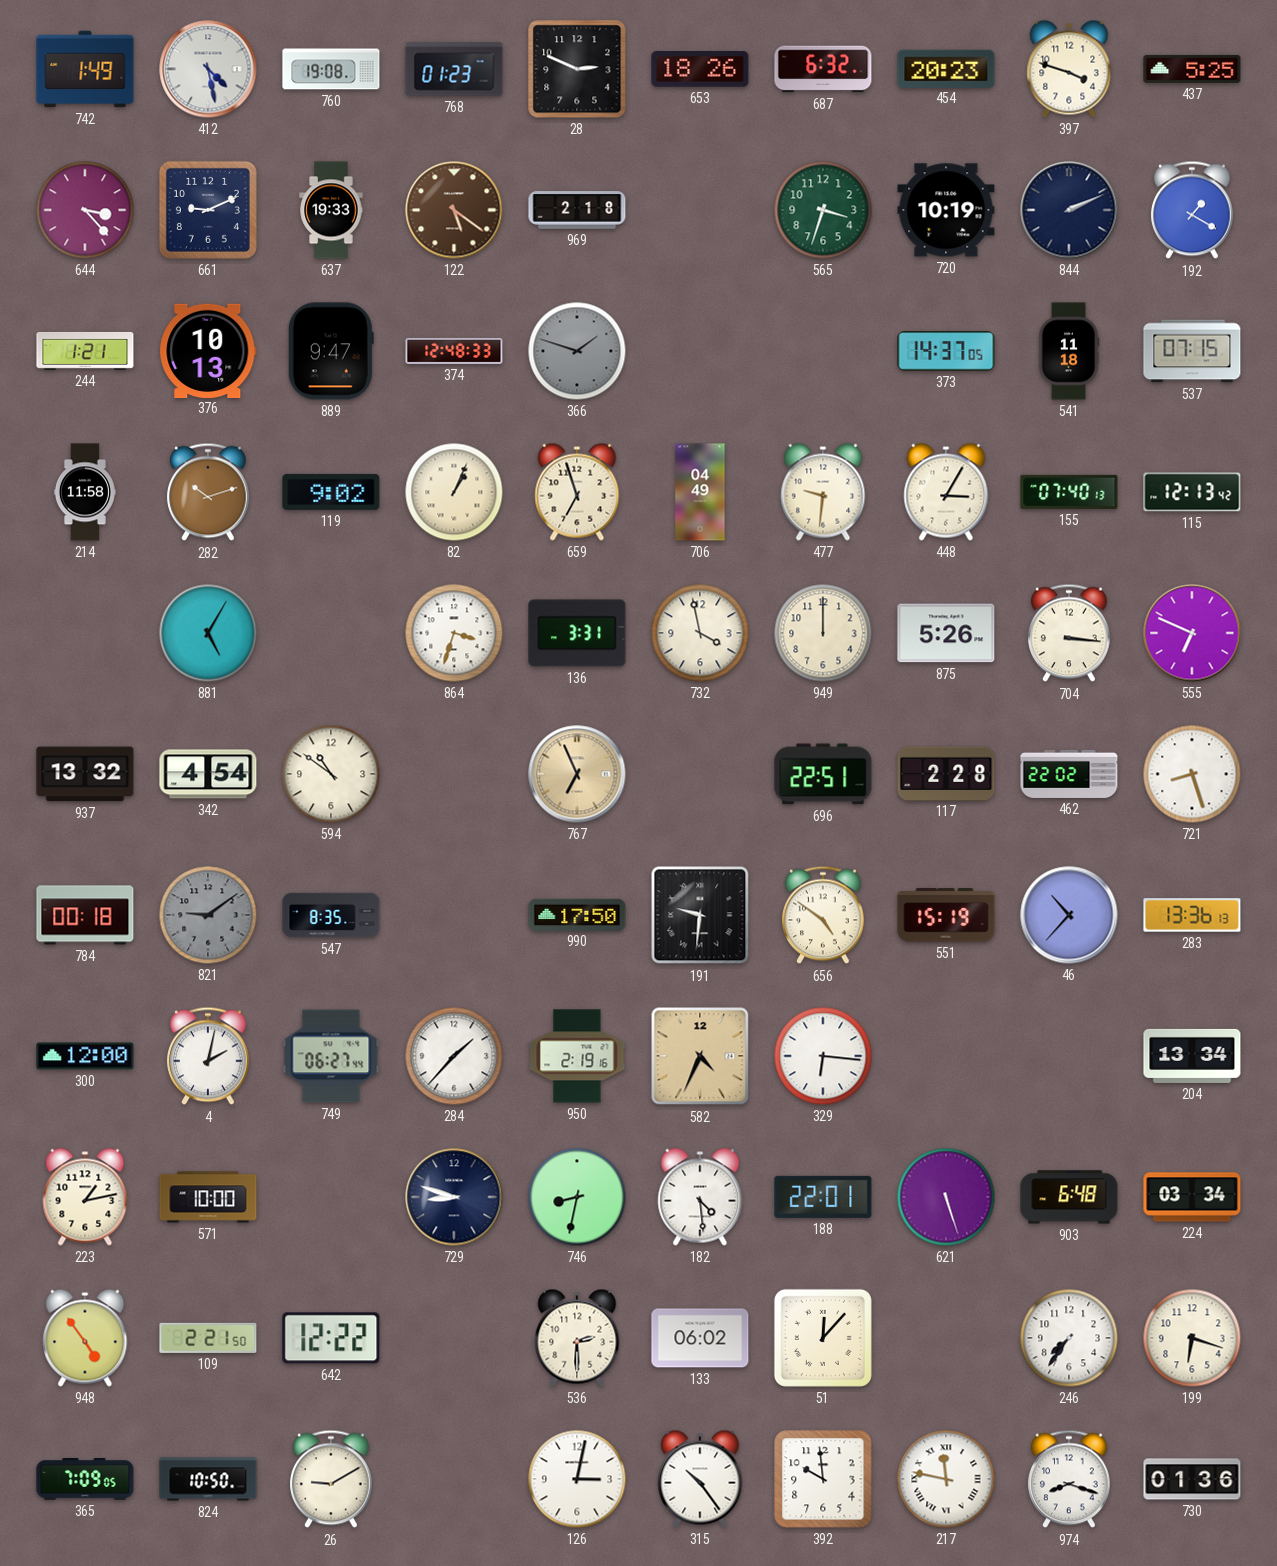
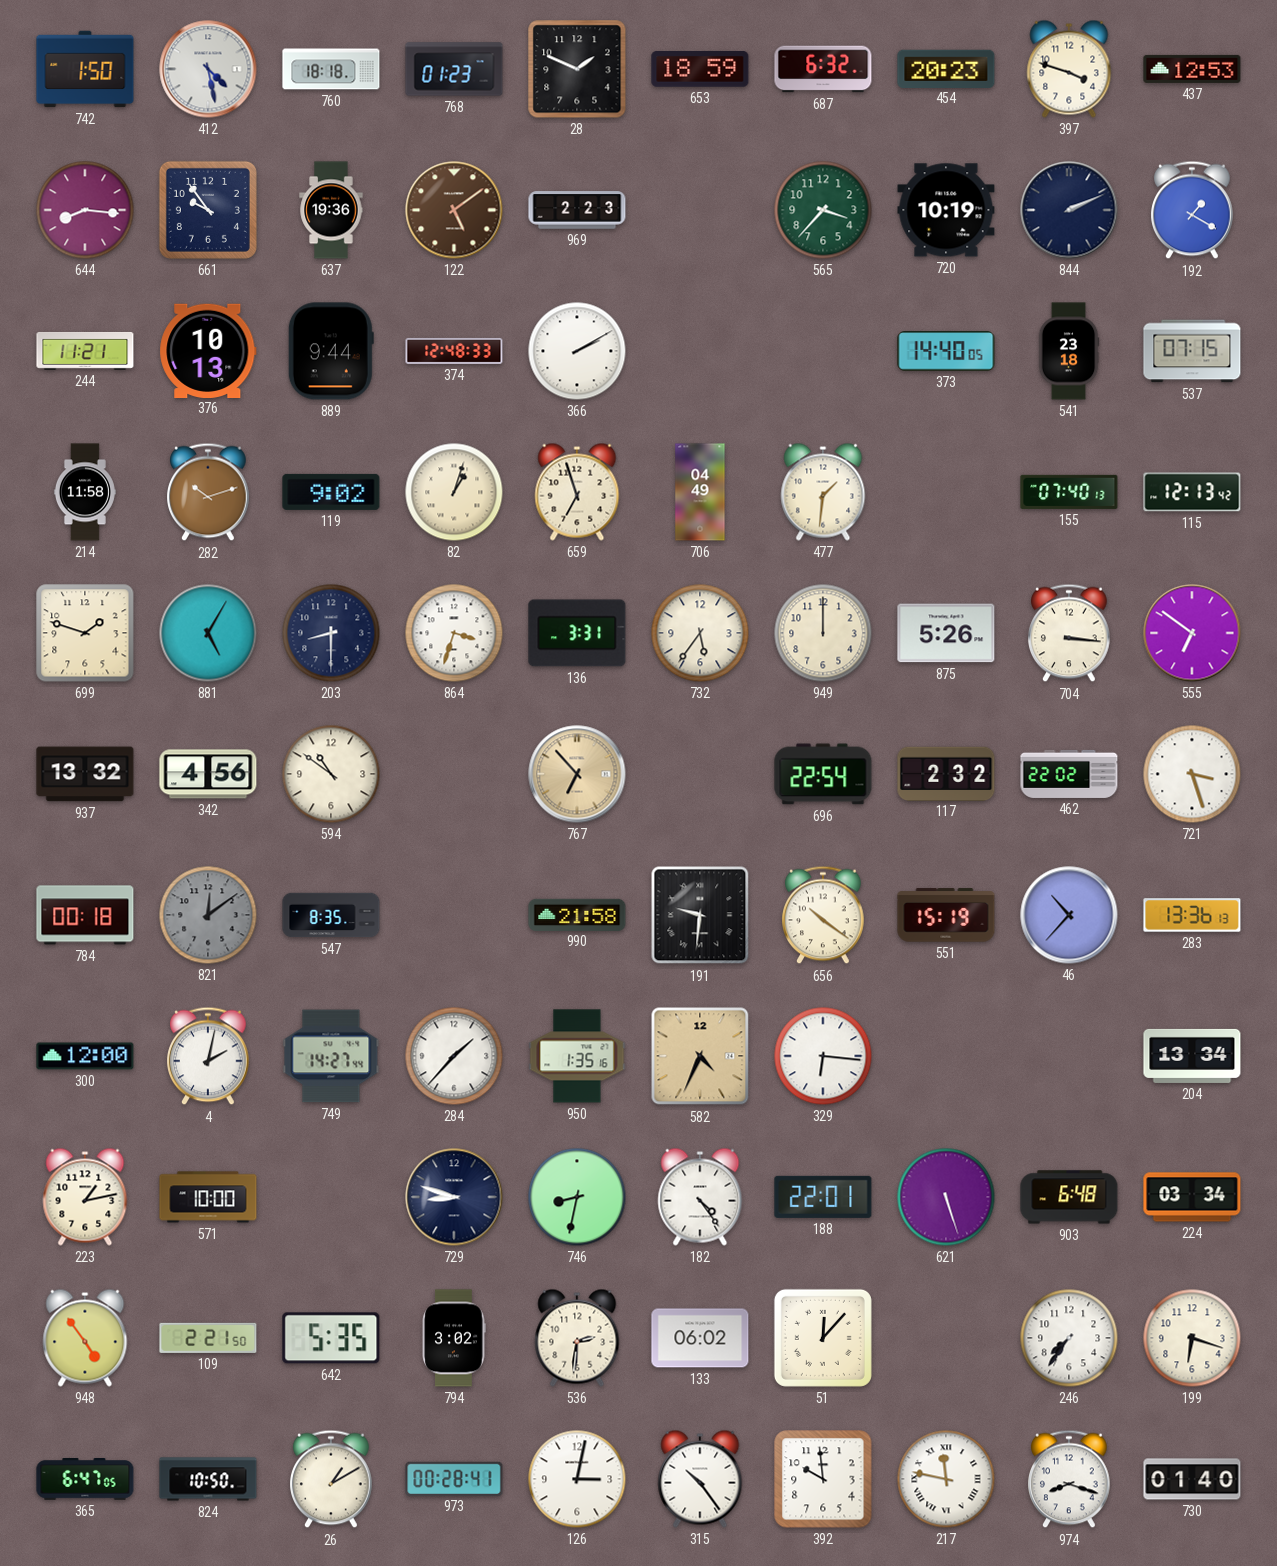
742: 1:49 -> 1:50
760: 19:08 -> 18:18
28: 2:49 -> 1:49
653: 18:26 -> 18:59
437: 5:25 -> 12:53
644: 3:23 -> 8:16
661: 9:11 -> 9:54
637: 19:33 -> 19:36
122: 5:21 -> 5:09
969: 2:18 -> 2:23
565: 3:33 -> 3:37
244: 1:21 -> 11:21
889: 9:47 -> 9:44
366: 1:48 -> 2:10
366 dial: grey -> white
373: 14:37 -> 14:40
541: 11:18 -> 23:18
82: 1:04 -> 1:03
477: 9:31 -> 1:31
448: 3:05 -> none
699: none -> 1:48
203: none -> 8:30
732: 3:58 -> 5:36
555: 6:49 -> 6:51
342: 4:54 -> 4:56
767: 6:56 -> 6:53
696: 22:51 -> 22:54
117: 2:28 -> 2:32
721: 8:27 -> 3:27
821: 9:09 -> 12:09
990: 17:50 -> 21:58
656: 4:51 -> 10:21
749: 06:27 -> 14:27
950: 2:19 -> 1:35
182: 4:29 -> 4:24
642: 12:22 -> 5:35
794: none -> 3:02
536: 2:30 -> 2:31
365: 7:09 -> 6:47
26: 9:10 -> 1:10
973: none -> 00:28
730: 01:36 -> 01:40
